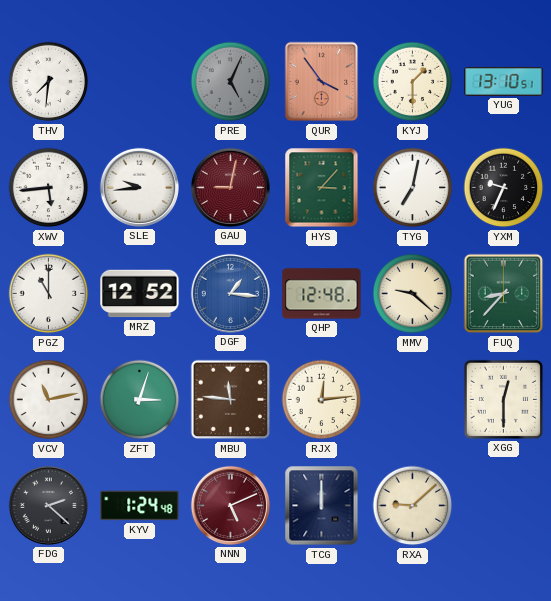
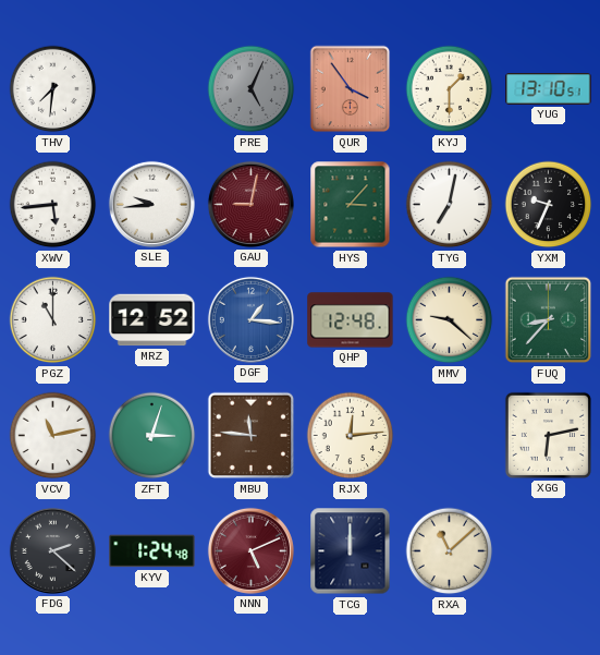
XGG: 12:30 -> 6:13
RXA: 9:08 -> 11:08
